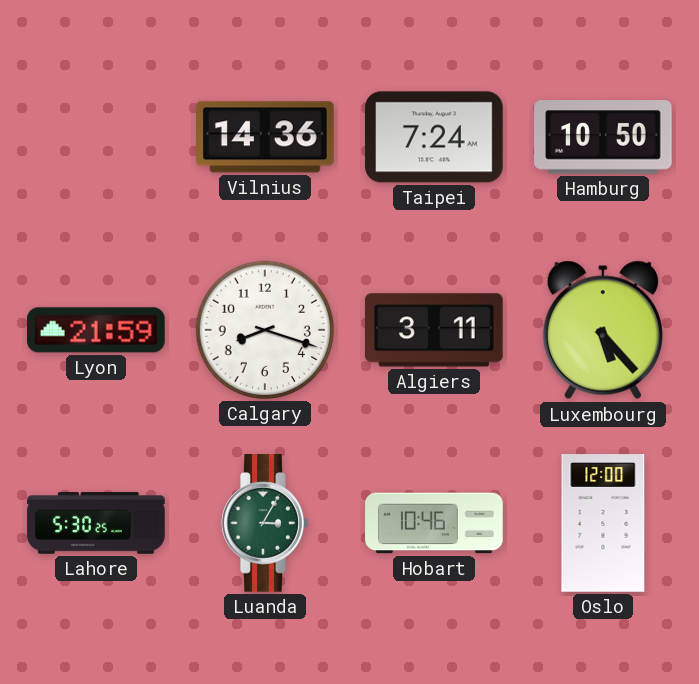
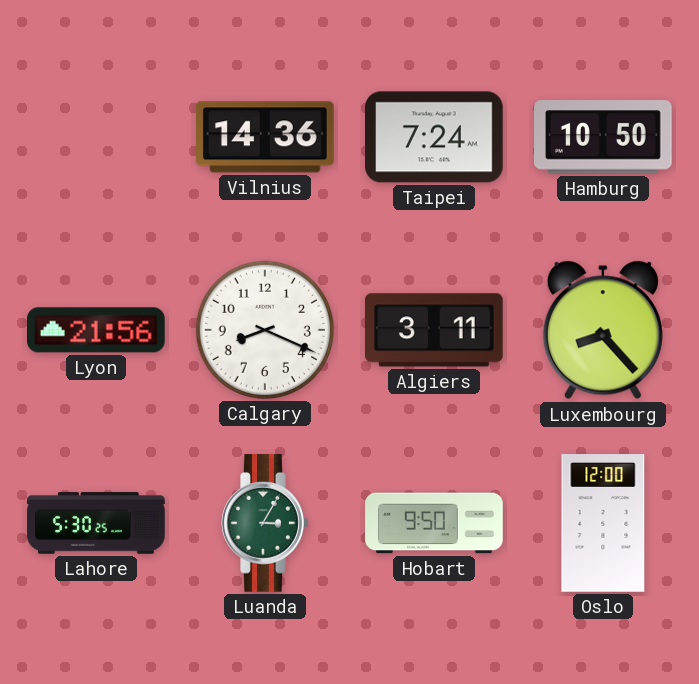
Lyon: 21:59 -> 21:56
Calgary: 8:18 -> 8:19
Luxembourg: 5:23 -> 8:23
Hobart: 10:46 -> 9:50
